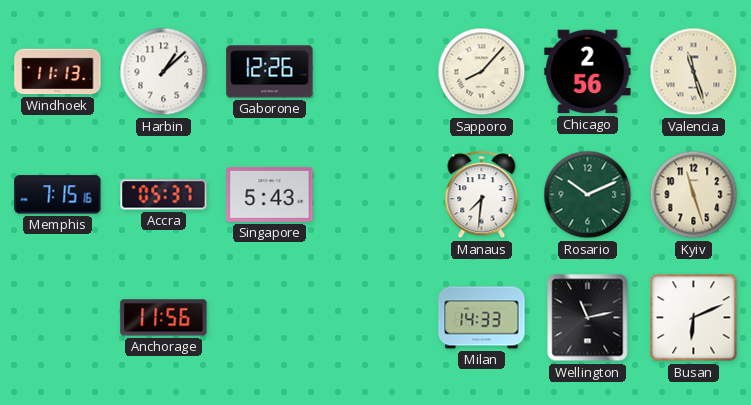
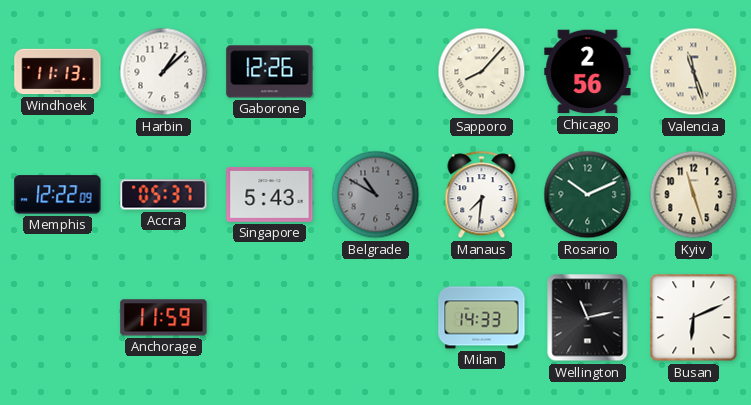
Memphis: 7:15 -> 12:22
Belgrade: none -> 10:50
Anchorage: 11:56 -> 11:59
